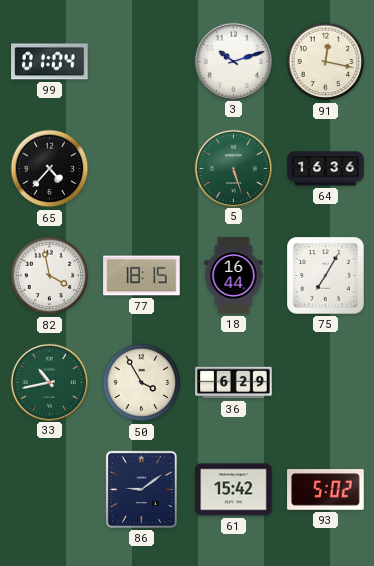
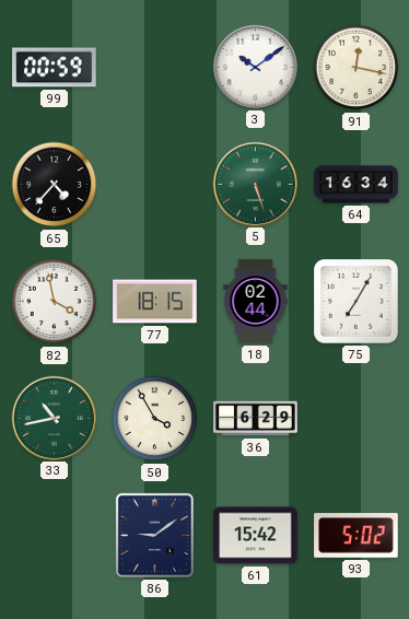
99: 01:04 -> 00:59
3: 10:12 -> 10:09
64: 16:36 -> 16:34
18: 16:44 -> 02:44
